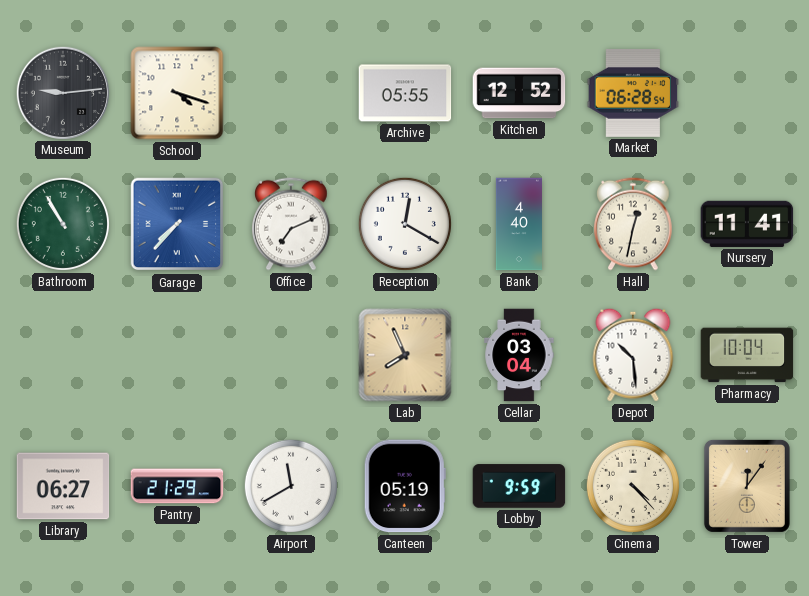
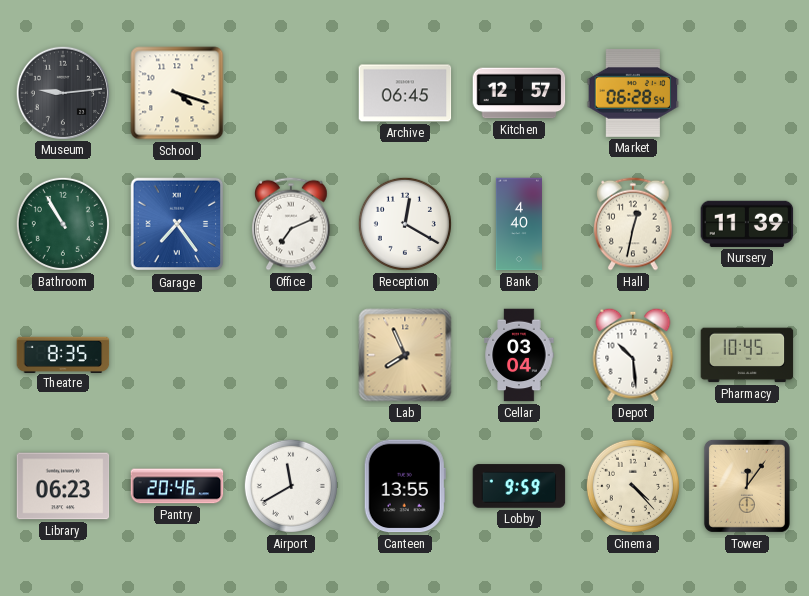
Archive: 05:55 -> 06:45
Kitchen: 12:52 -> 12:57
Garage: 7:37 -> 7:24
Nursery: 11:41 -> 11:39
Theatre: none -> 8:35
Pharmacy: 10:04 -> 10:45
Library: 06:27 -> 06:23
Pantry: 21:29 -> 20:46
Canteen: 05:19 -> 13:55
